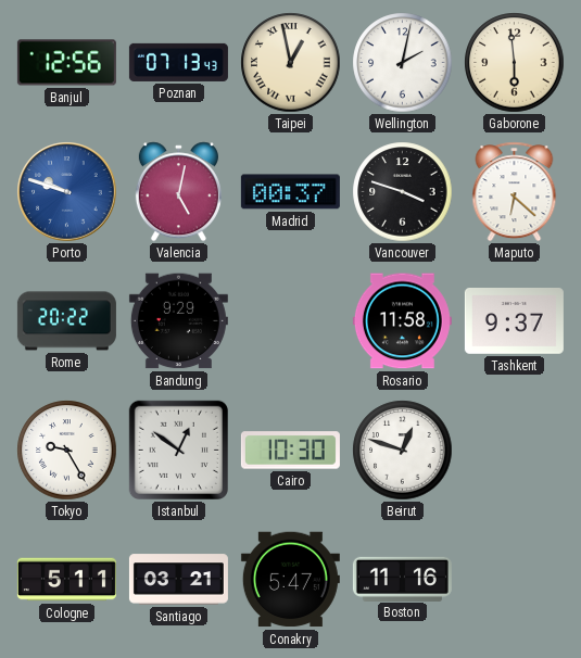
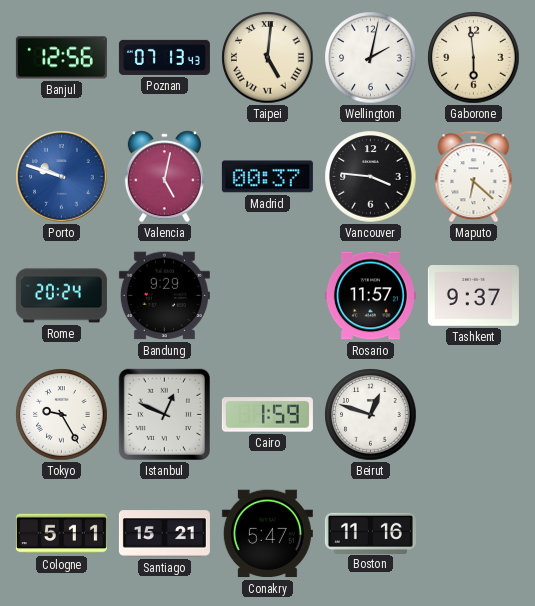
Taipei: 12:58 -> 5:01
Vancouver: 3:48 -> 3:46
Rome: 20:22 -> 20:24
Rosario: 11:58 -> 11:57
Istanbul: 12:51 -> 12:49
Cairo: 10:30 -> 1:59
Santiago: 03:21 -> 15:21
